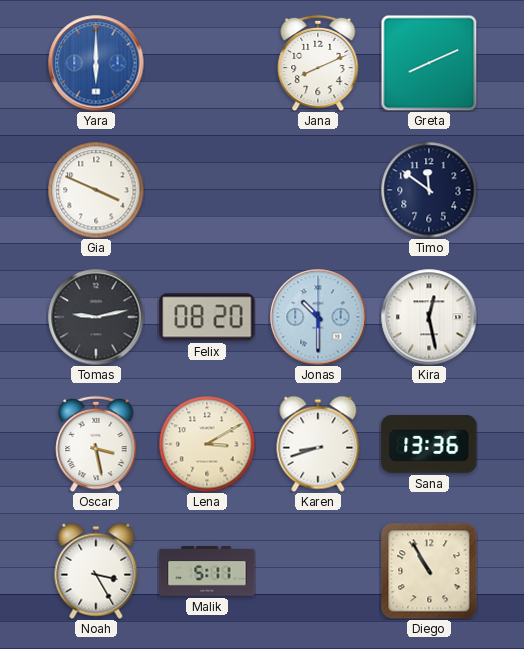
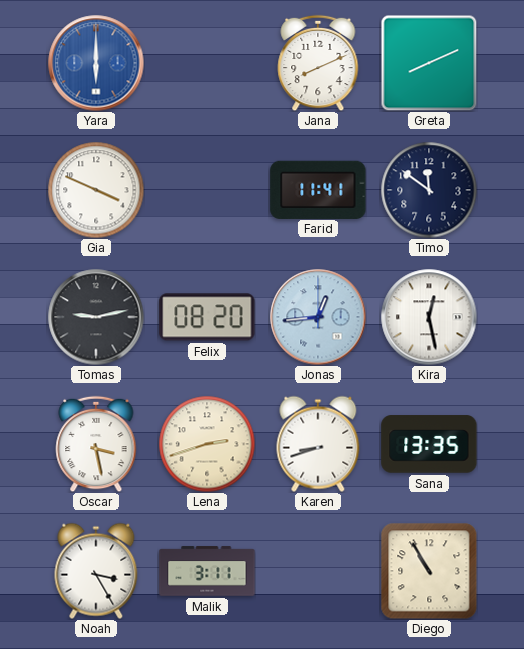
Farid: none -> 11:41
Jonas: 10:30 -> 12:44
Lena: 3:10 -> 2:42
Sana: 13:36 -> 13:35
Malik: 5:11 -> 3:11
